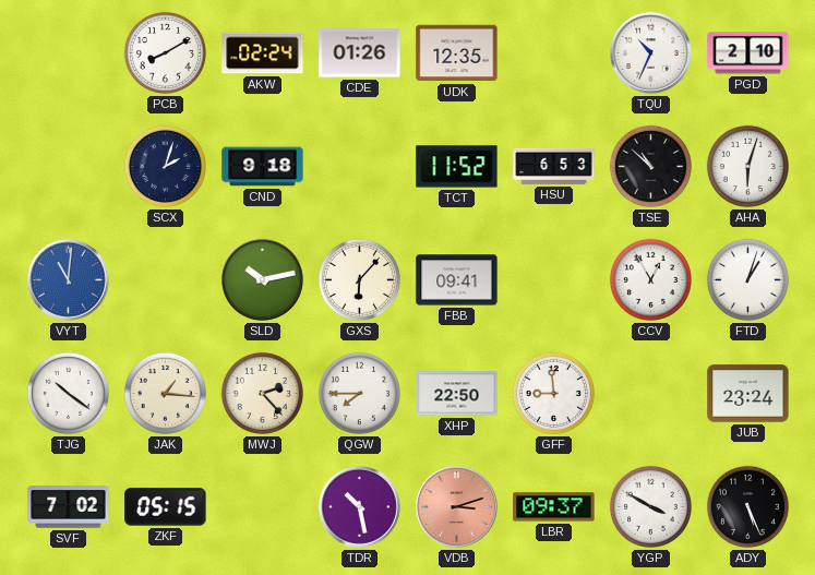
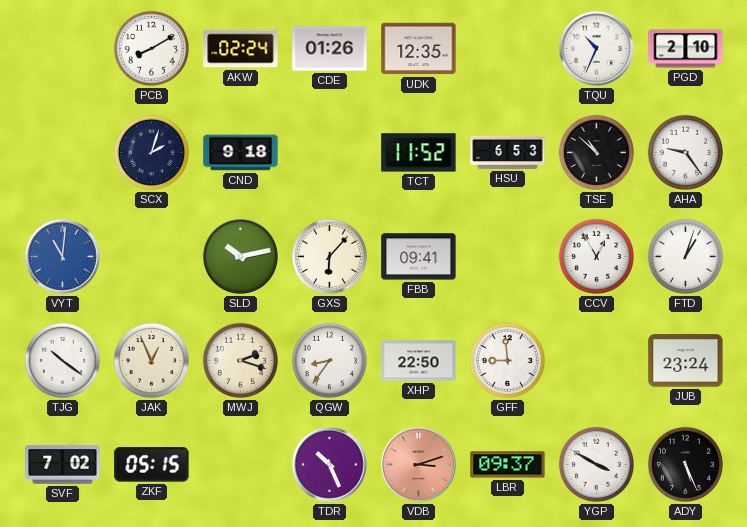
AHA: 6:03 -> 9:24
JAK: 1:16 -> 12:56
MWJ: 2:23 -> 2:18
QGW: 7:45 -> 8:36
TDR: 10:28 -> 10:26
